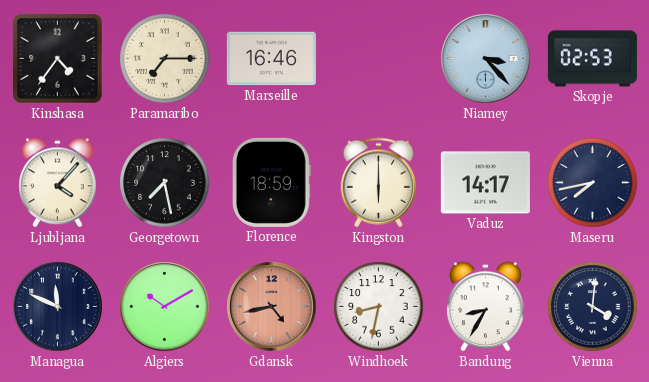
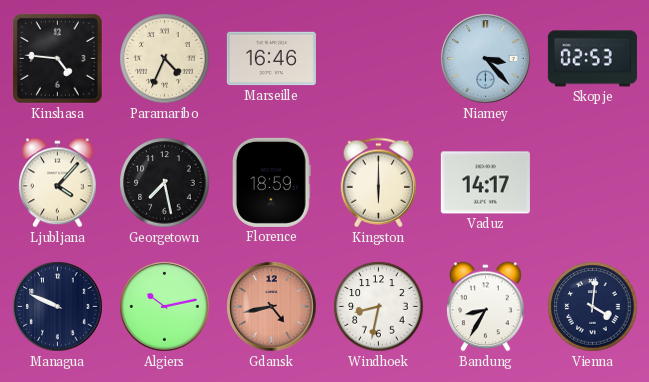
Kinshasa: 4:36 -> 4:46
Paramaribo: 7:15 -> 4:34
Maseru: 7:43 -> none
Managua: 11:49 -> 9:49
Algiers: 10:10 -> 10:13
